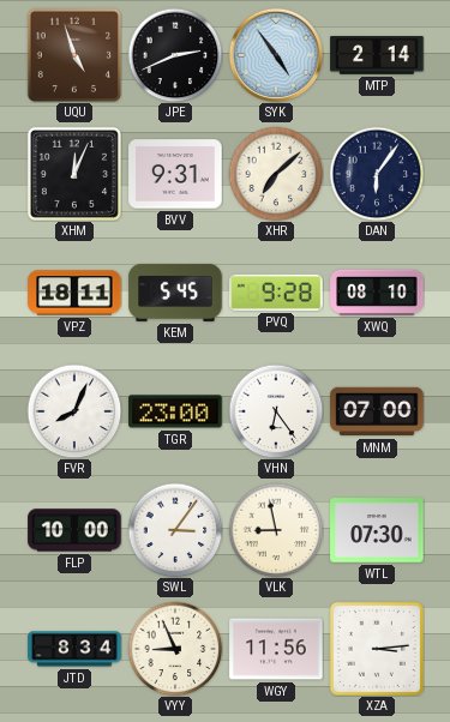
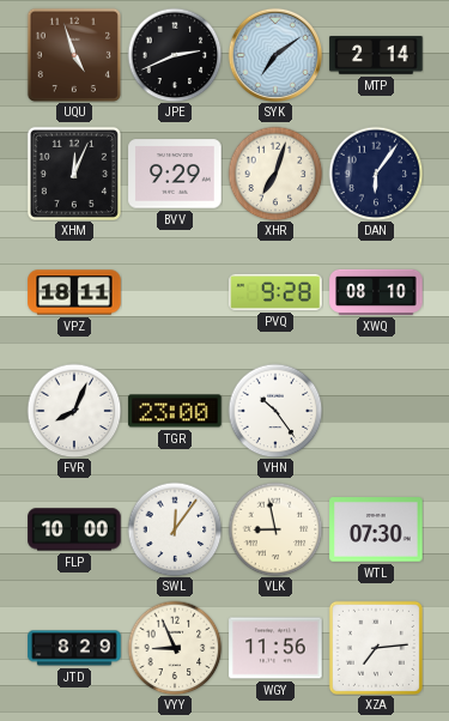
SYK: 4:54 -> 7:09
BVV: 9:31 -> 9:29
XHR: 7:08 -> 7:03
KEM: 5:45 -> none
VHN: 6:24 -> 10:24
MNM: 07:00 -> none
SWL: 3:06 -> 12:06
JTD: 8:34 -> 8:29
XZA: 3:14 -> 7:14
